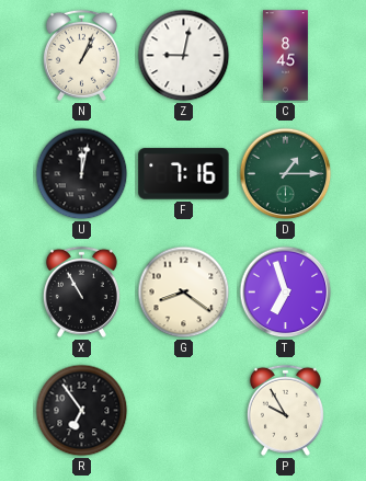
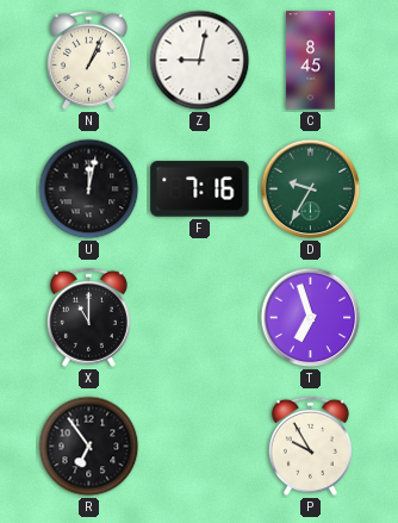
D: 1:15 -> 9:35
X: 10:55 -> 11:00
G: 8:21 -> none
